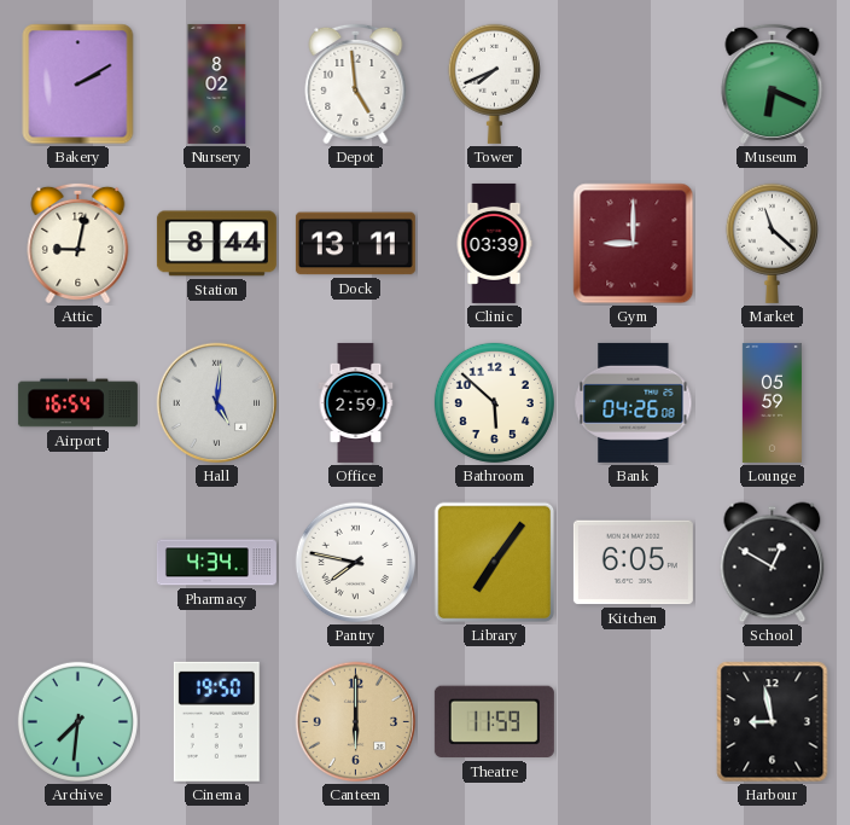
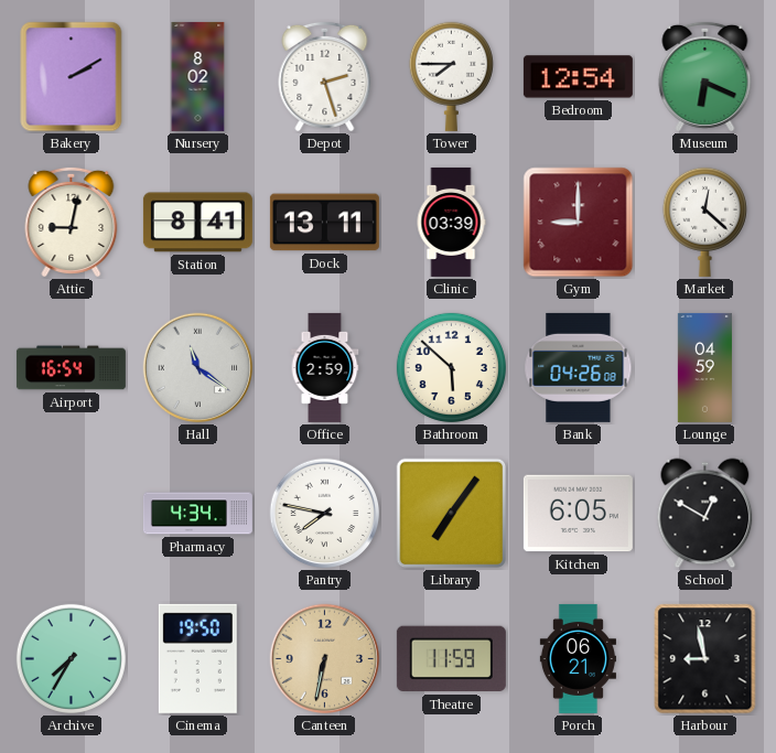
Depot: 4:59 -> 2:27
Tower: 7:41 -> 7:45
Bedroom: none -> 12:54
Station: 8:44 -> 8:41
Market: 11:22 -> 12:22
Hall: 5:01 -> 11:21
Lounge: 05:59 -> 04:59
Archive: 7:31 -> 7:35
Canteen: 6:00 -> 6:32
Porch: none -> 06:21
